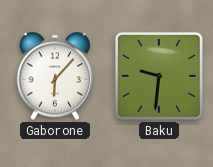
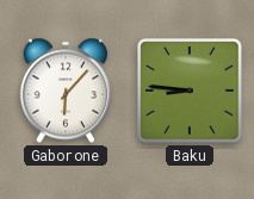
Baku: 9:31 -> 8:46
